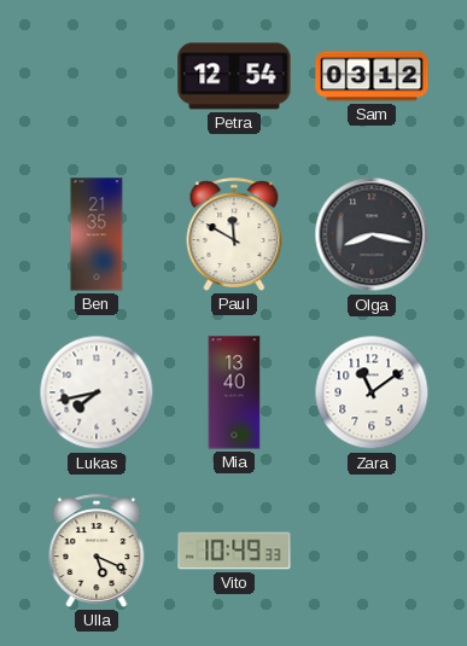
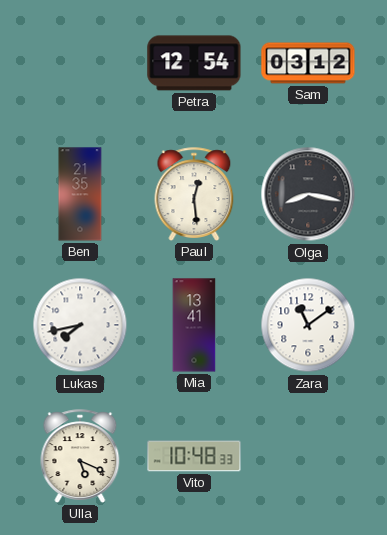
Paul: 11:50 -> 12:29
Mia: 13:40 -> 13:41
Vito: 10:49 -> 10:48
